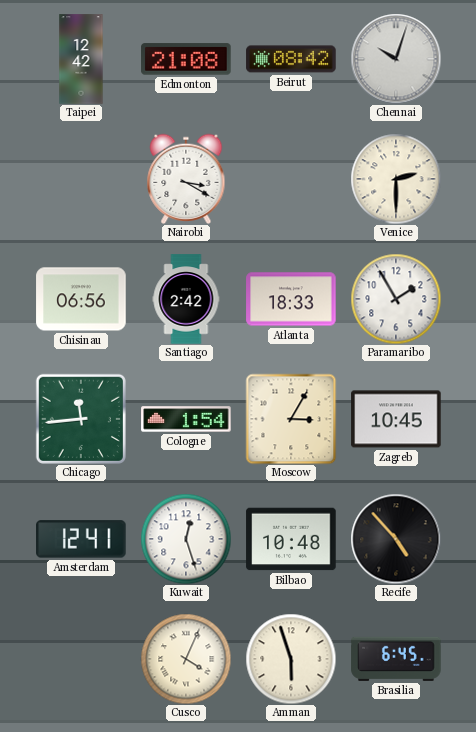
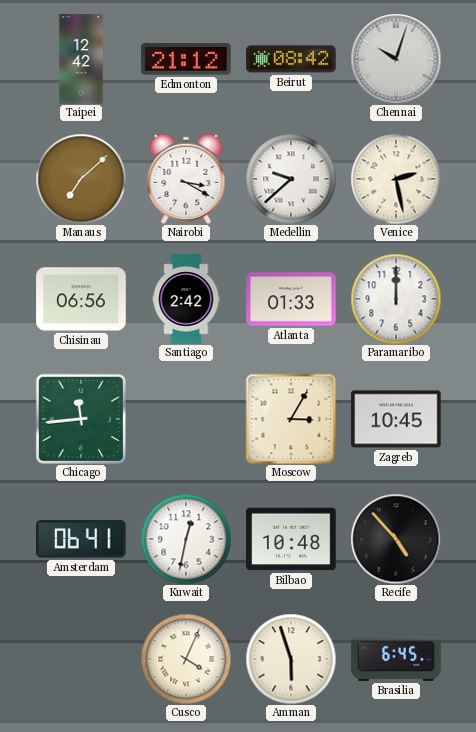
Edmonton: 21:08 -> 21:12
Manaus: none -> 7:08
Medellin: none -> 9:38
Venice: 2:30 -> 2:28
Atlanta: 18:33 -> 01:33
Paramaribo: 1:55 -> 12:00
Cologne: 1:54 -> none
Amsterdam: 12:41 -> 06:41
Kuwait: 12:27 -> 12:32
